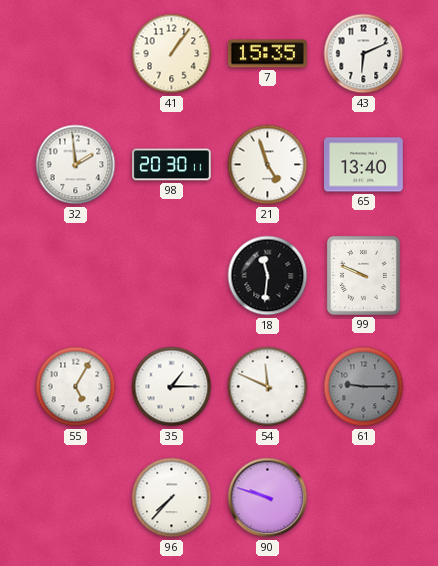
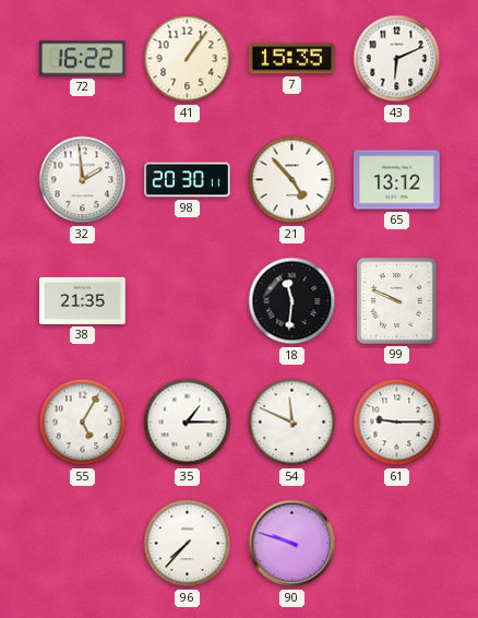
72: none -> 16:22
21: 4:57 -> 4:53
65: 13:40 -> 13:12
38: none -> 21:35
61 dial: grey -> white
